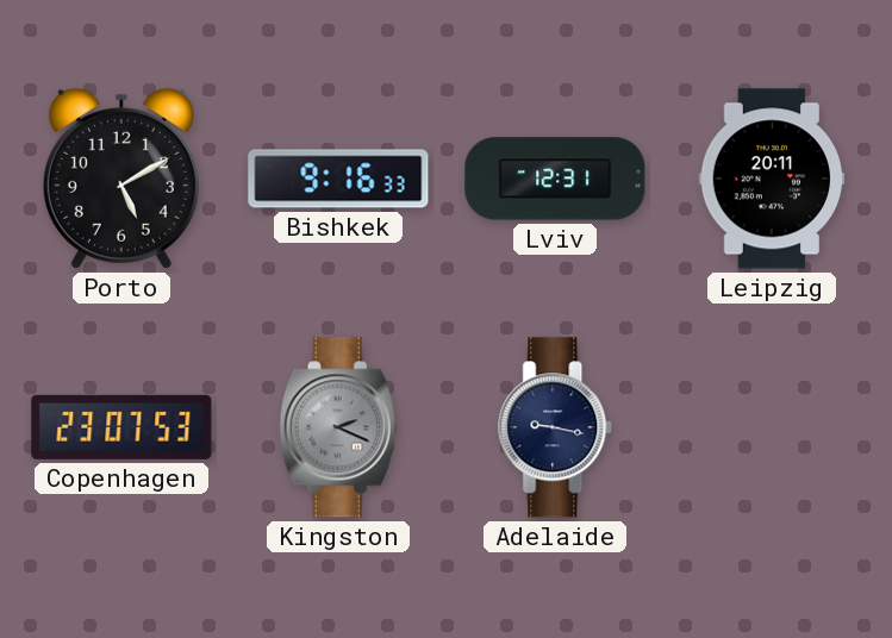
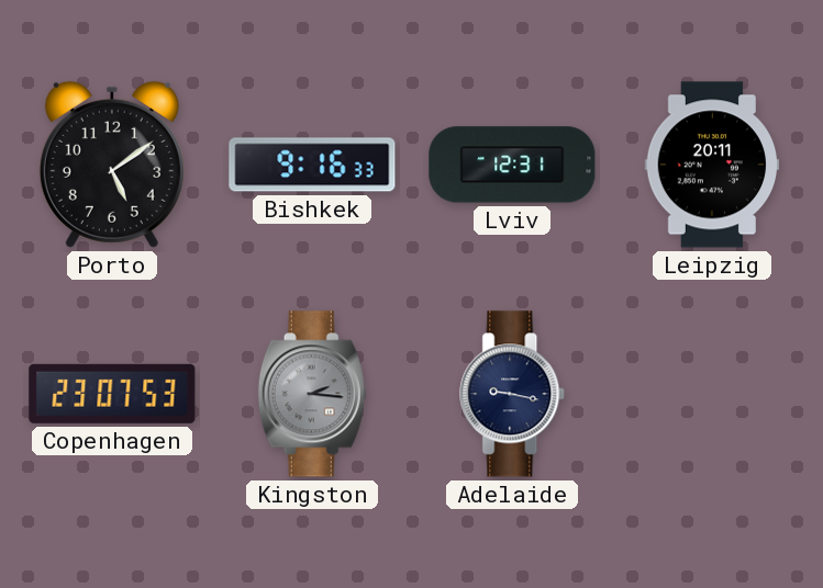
Porto: 5:10 -> 5:09
Kingston: 2:19 -> 2:16
